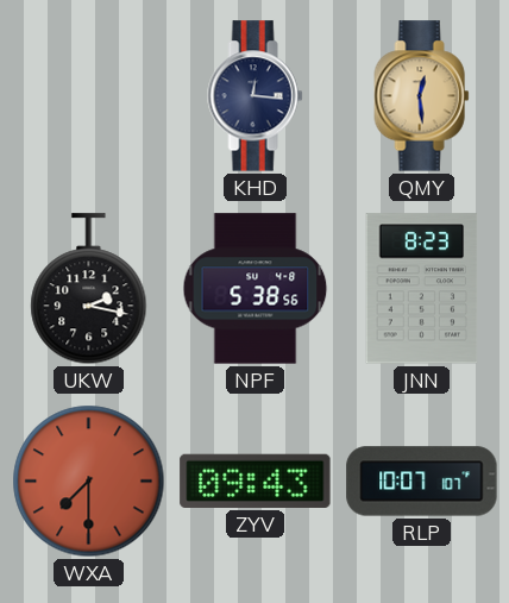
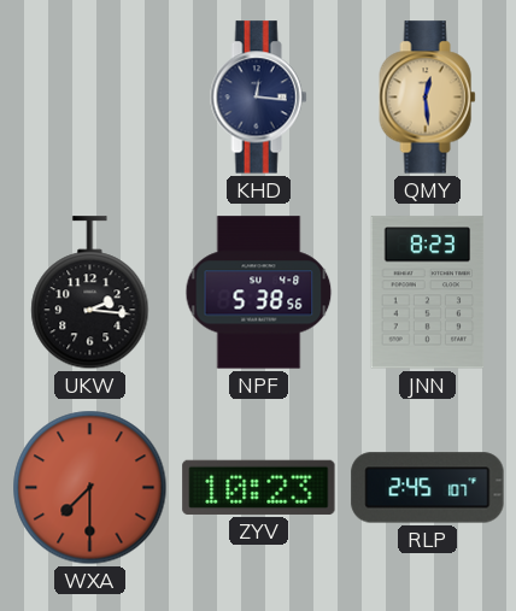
UKW: 2:17 -> 2:16
ZYV: 09:43 -> 10:23
RLP: 10:07 -> 2:45
